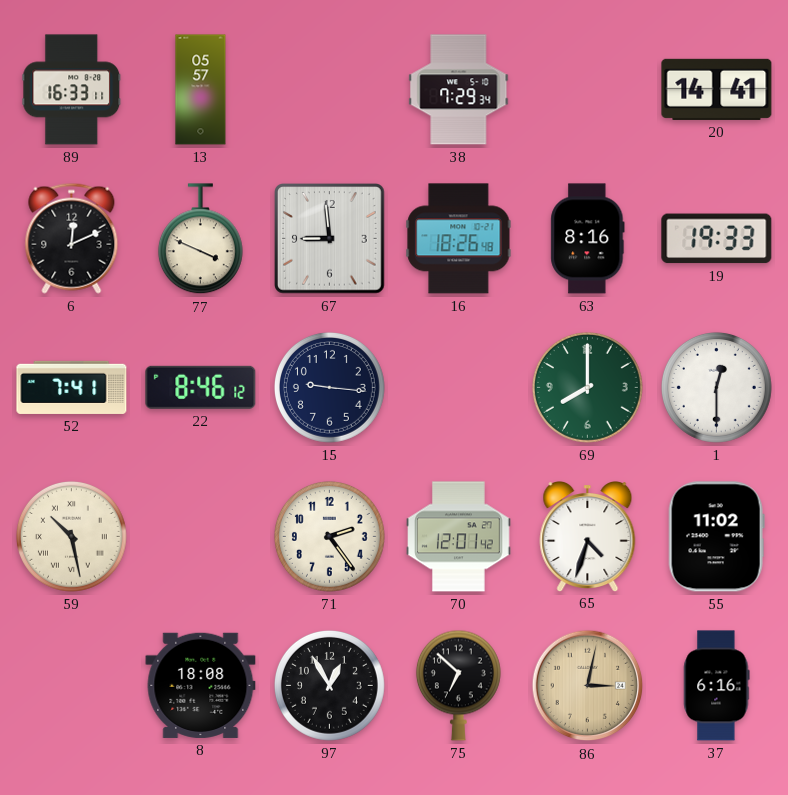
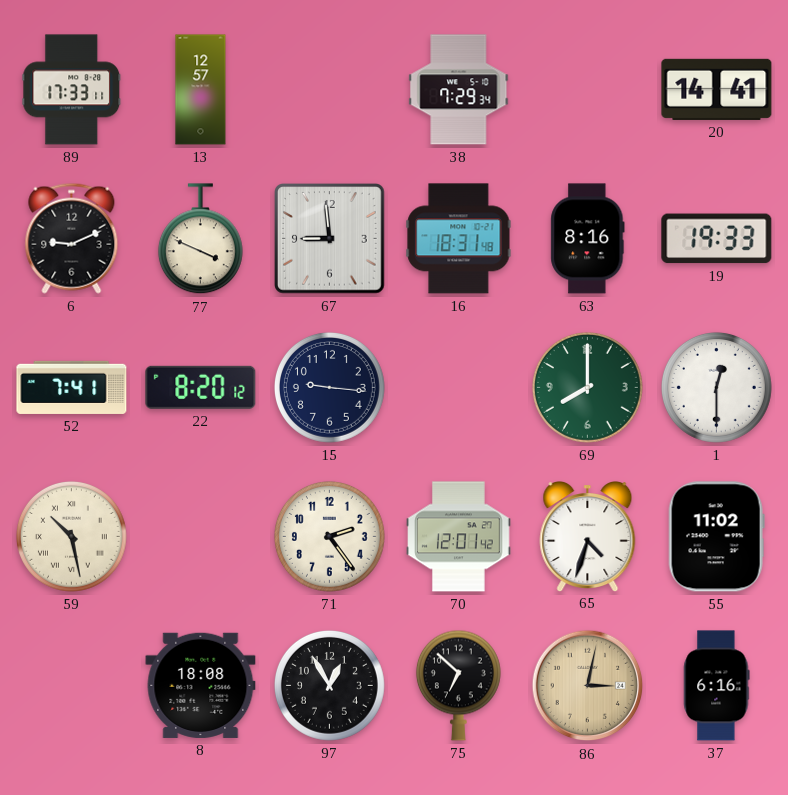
89: 16:33 -> 17:33
13: 05:57 -> 12:57
6: 12:11 -> 9:11
16: 18:26 -> 18:31
22: 8:46 -> 8:20
